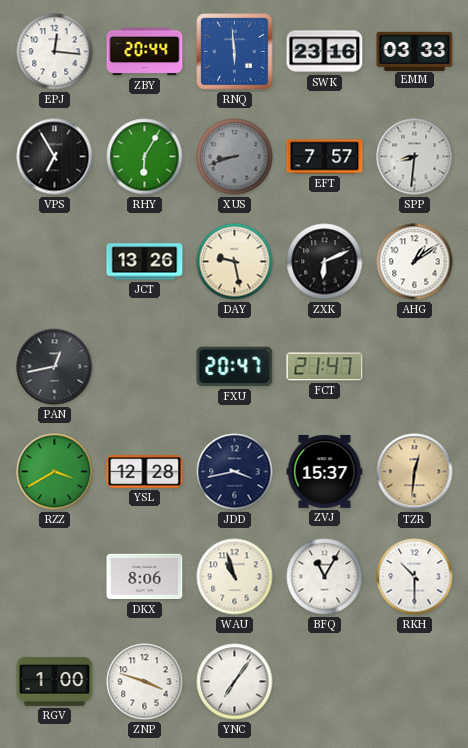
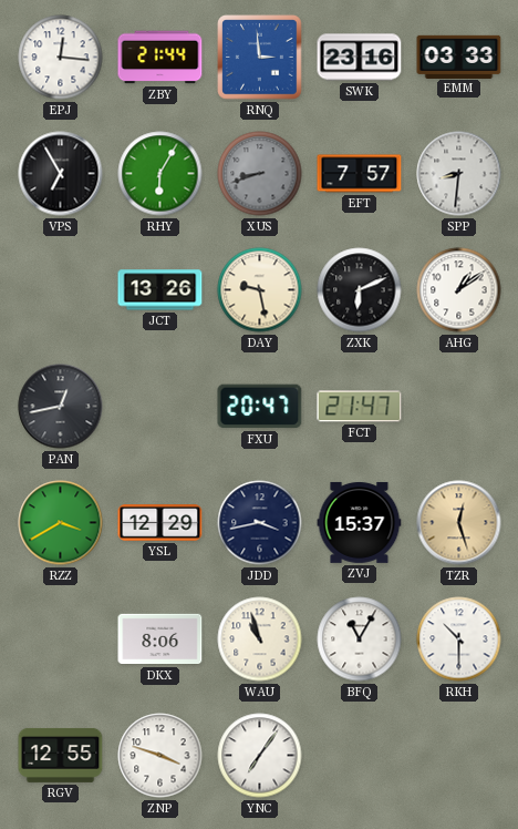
ZBY: 20:44 -> 21:44
RNQ: 5:59 -> 2:59
YSL: 12:28 -> 12:29
TZR: 12:31 -> 12:27
RGV: 1:00 -> 12:55
